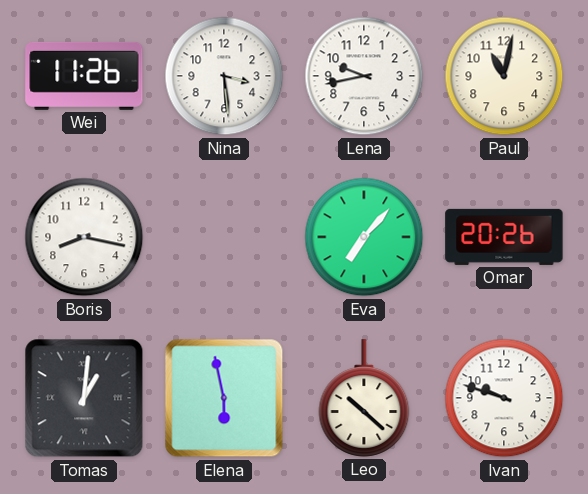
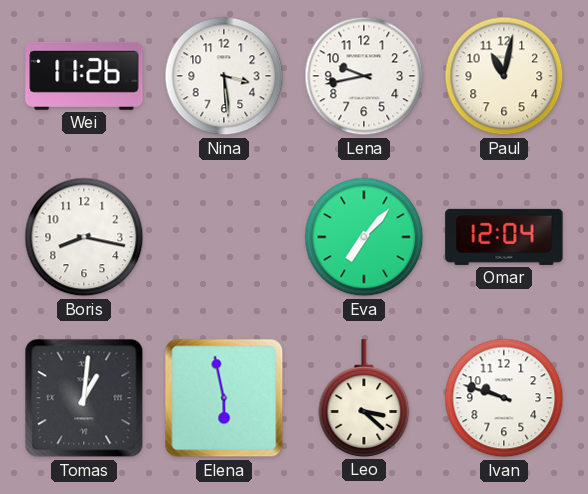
Omar: 20:26 -> 12:04
Leo: 10:22 -> 3:22
